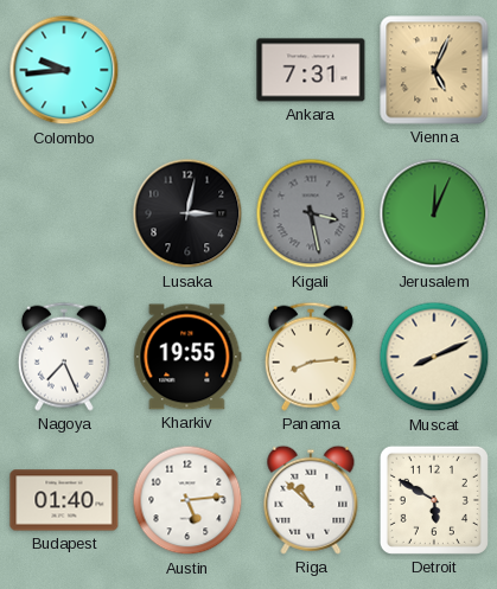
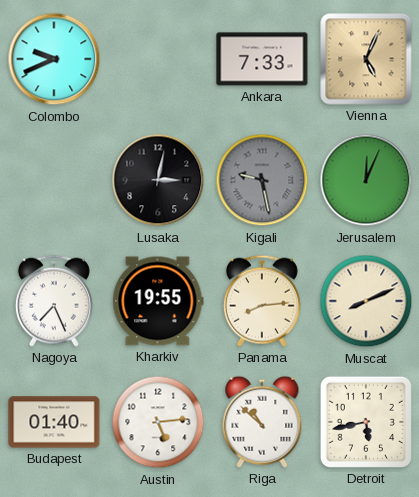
Colombo: 9:44 -> 9:41
Ankara: 7:31 -> 7:33
Kigali: 3:28 -> 9:28
Detroit: 5:50 -> 5:43
